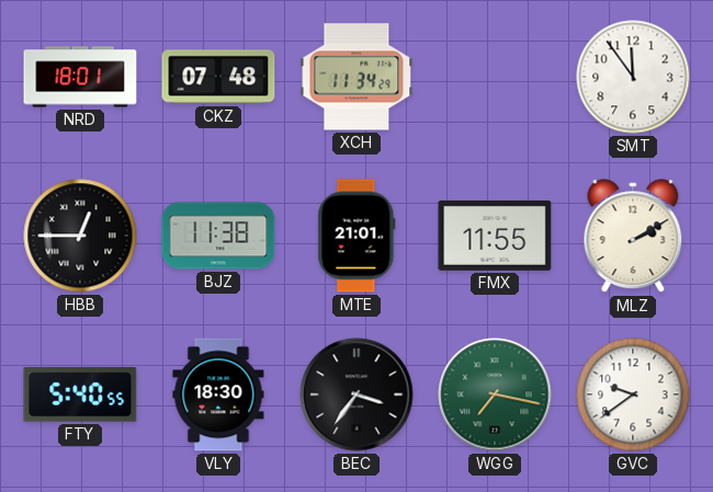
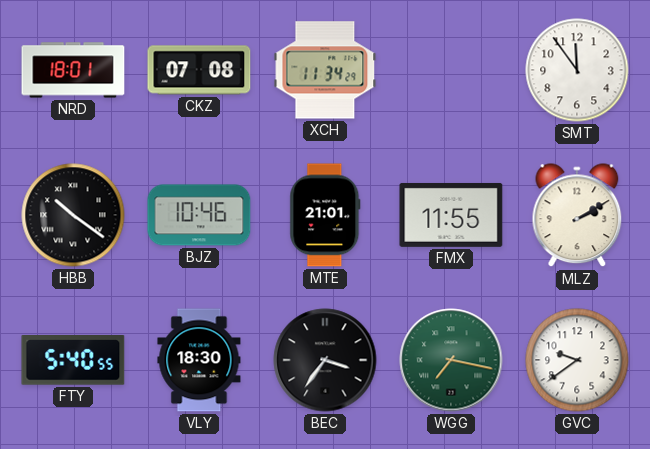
CKZ: 07:48 -> 07:08
HBB: 12:45 -> 10:21
BJZ: 11:38 -> 10:46
